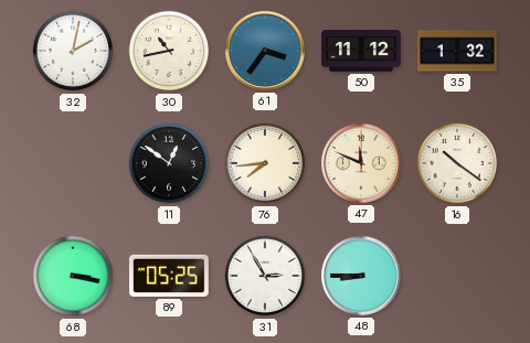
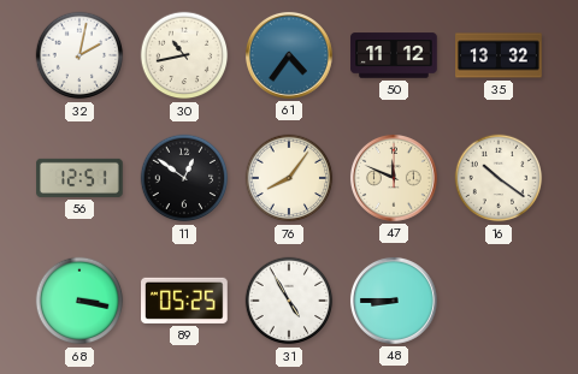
61: 3:36 -> 4:36
35: 1:32 -> 13:32
56: none -> 12:51
76: 7:44 -> 8:06
31: 2:55 -> 4:55
